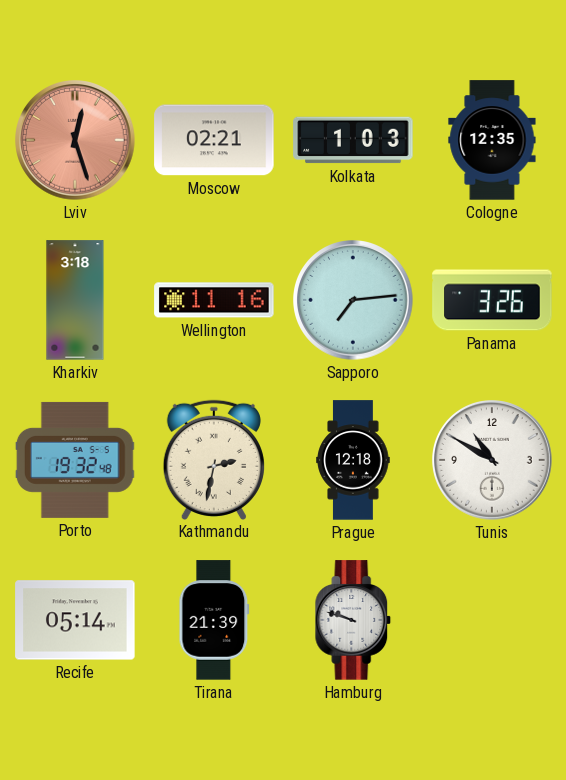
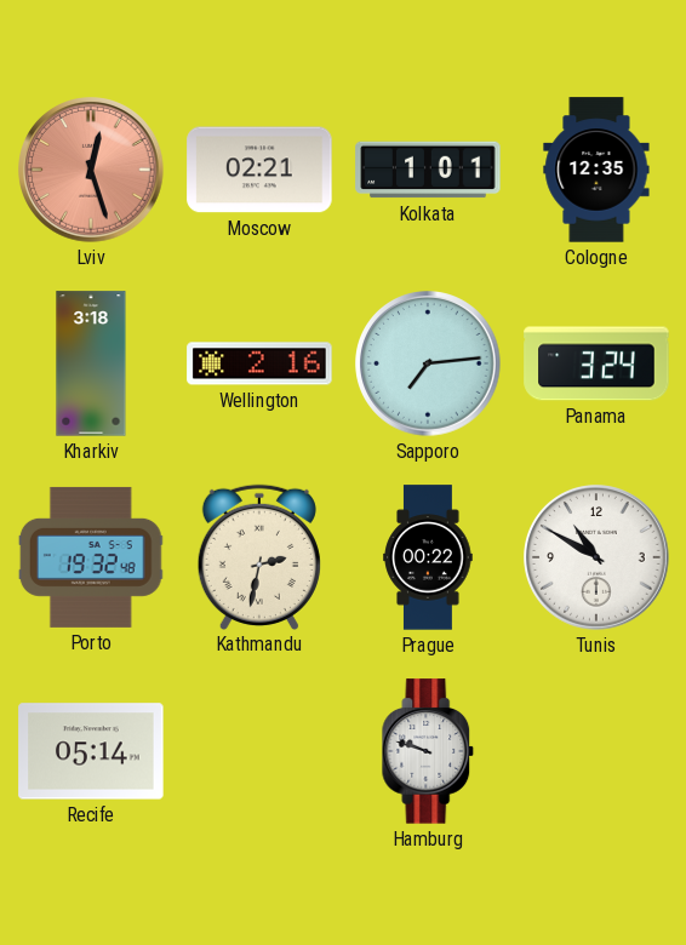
Kolkata: 1:03 -> 1:01
Wellington: 11:16 -> 2:16
Panama: 3:26 -> 3:24
Prague: 12:18 -> 00:22
Tirana: 21:39 -> none
